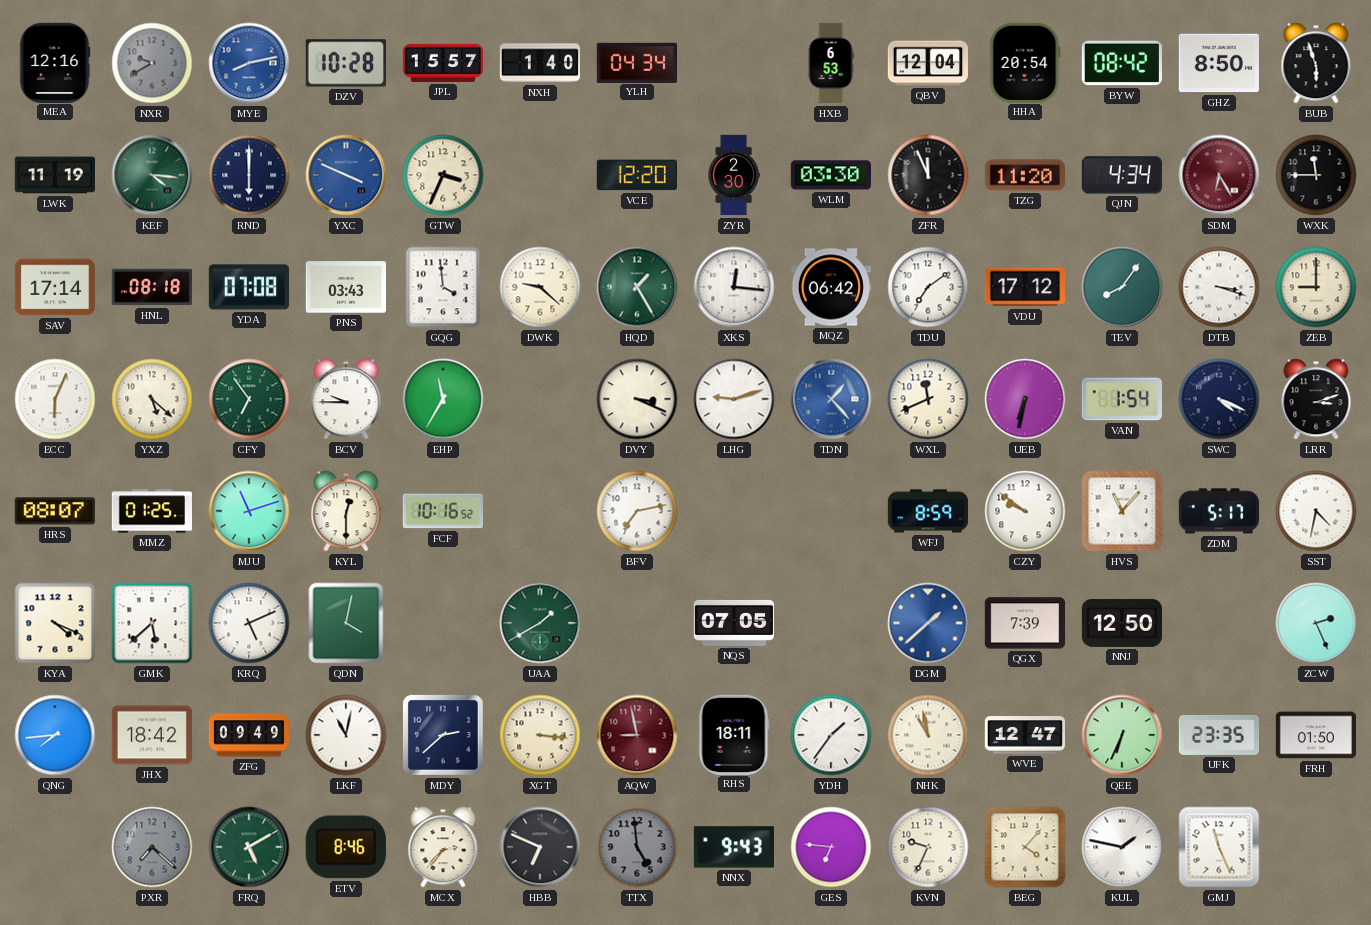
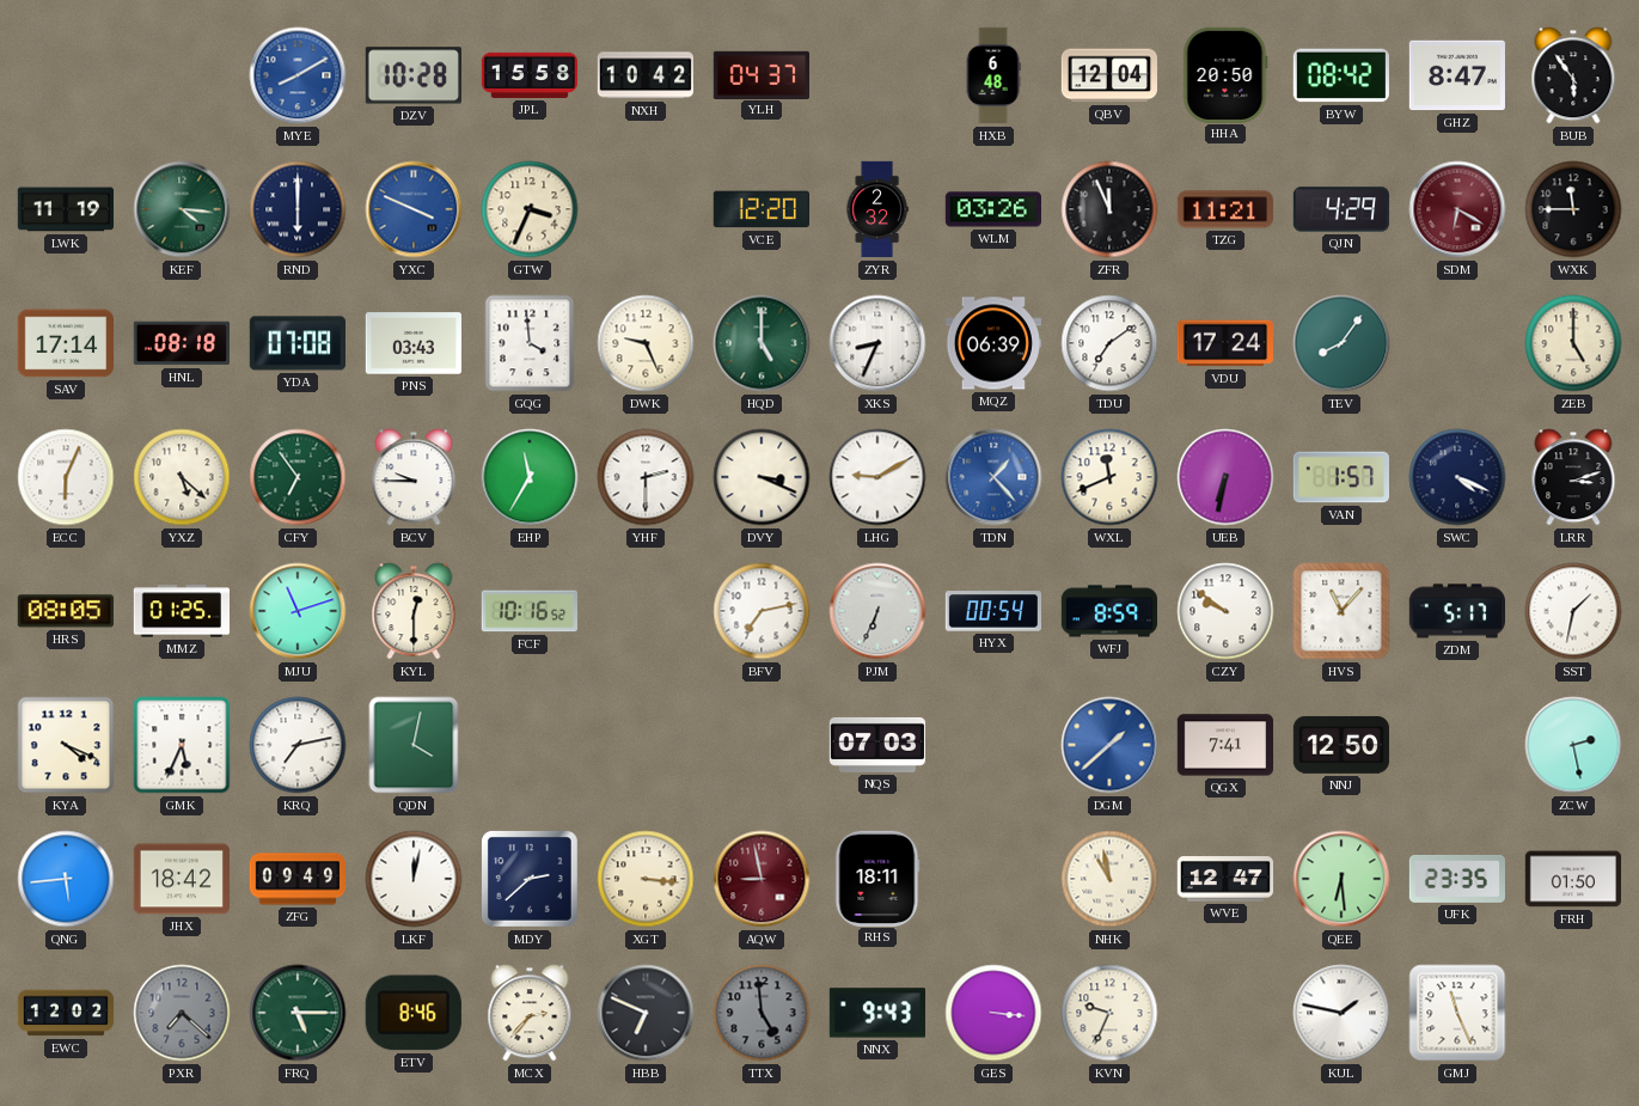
MEA: 12:16 -> none
NXR: 9:40 -> none
MYE: 8:13 -> 8:10
JPL: 15:57 -> 15:58
NXH: 1:40 -> 10:42
YLH: 04:34 -> 04:37
HXB: 6:53 -> 6:48
HHA: 20:54 -> 20:50
GHZ: 8:50 -> 8:47
BUB: 5:57 -> 5:54
ZYR: 2:30 -> 2:32
WLM: 03:30 -> 03:26
TZG: 11:20 -> 11:21
QJN: 4:34 -> 4:29
SDM: 6:25 -> 6:20
DWK: 9:22 -> 9:26
HQD: 1:25 -> 5:00
XKS: 12:16 -> 8:34
MQZ: 06:42 -> 06:39
VDU: 17:12 -> 17:24
DTB: 3:18 -> none
ZEB: 9:00 -> 5:00
YHF: none -> 2:30
LHG: 9:12 -> 9:10
VAN: 1:54 -> 1:57
HRS: 08:07 -> 08:05
PJM: none -> 6:34
HYX: none -> 00:54
SST: 4:32 -> 1:32
GMK: 5:38 -> 5:34
KRQ: 5:11 -> 7:13
UAA: 1:40 -> none
NQS: 07:05 -> 07:03
QGX: 7:39 -> 7:41
ZCW: 2:26 -> 2:28
QNG: 7:44 -> 5:44
LKF: 11:02 -> 12:02
YDH: 1:36 -> none
QEE: 6:34 -> 6:29
EWC: none -> 12:02
FRQ: 5:10 -> 5:15
GES: 6:46 -> 3:16
BEG: 4:07 -> none
